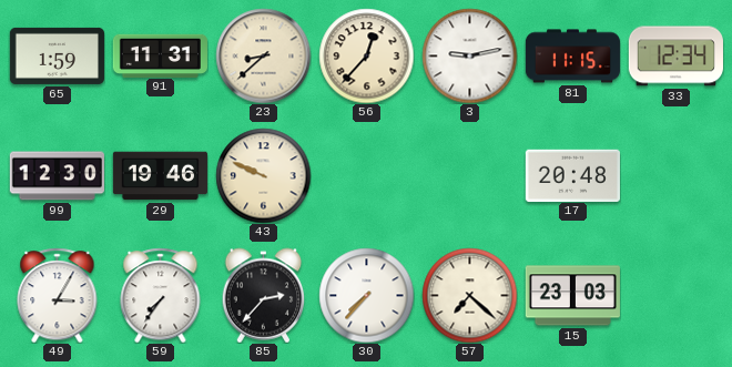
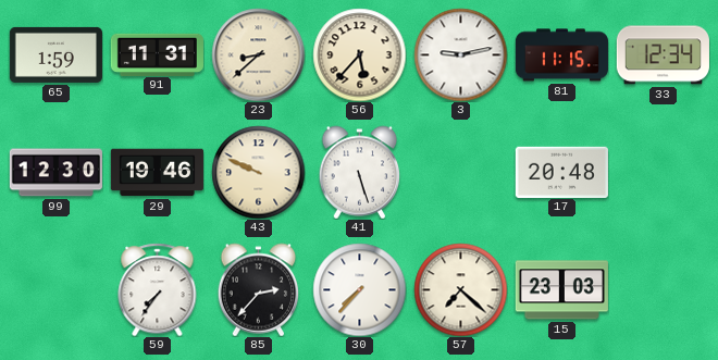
56: 12:37 -> 5:37
41: none -> 5:27
49: 3:05 -> none
